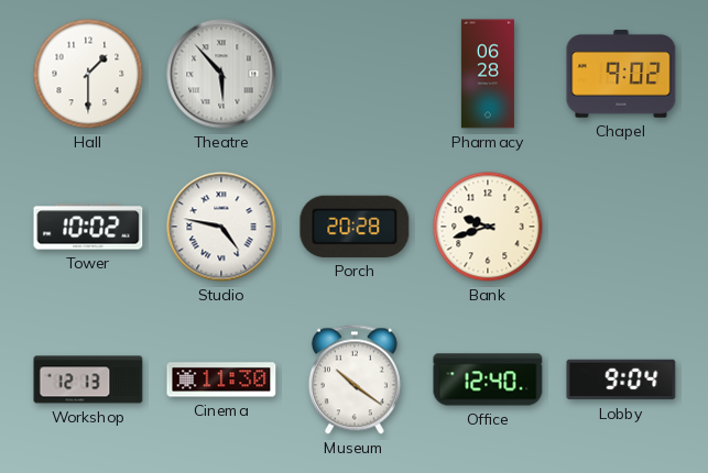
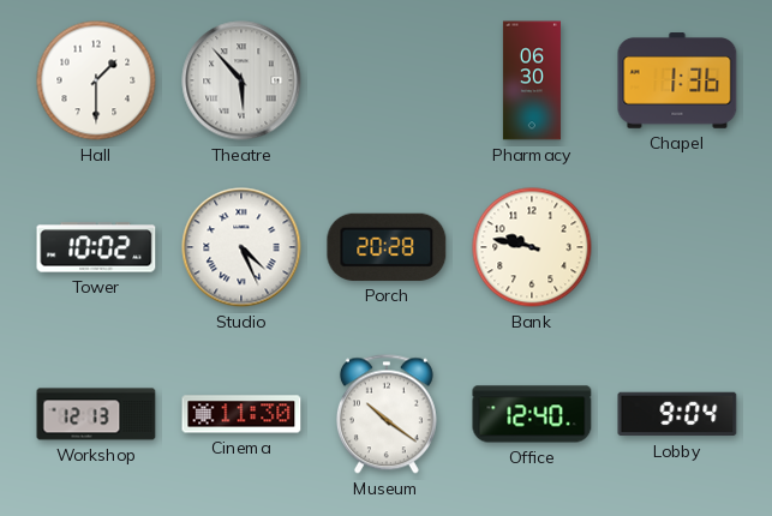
Pharmacy: 06:28 -> 06:30
Chapel: 9:02 -> 1:36
Studio: 4:47 -> 4:26
Bank: 9:42 -> 9:47
